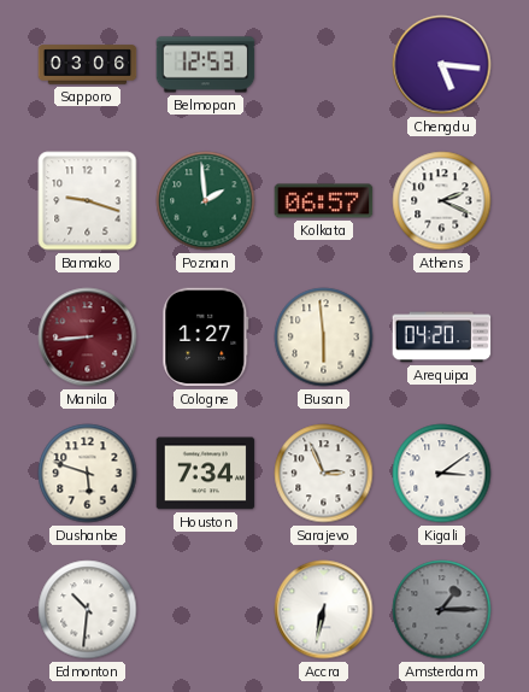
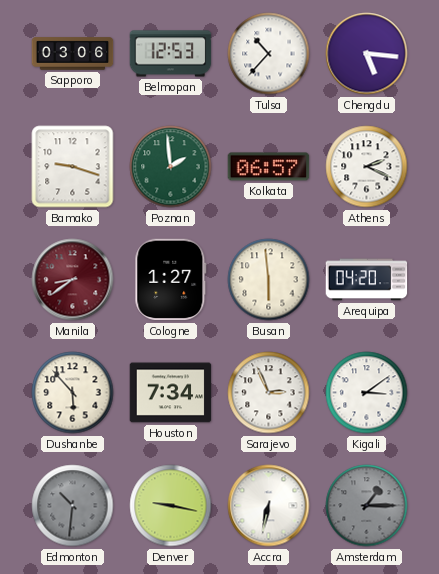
Tulsa: none -> 10:37
Manila: 8:44 -> 8:39
Dushanbe: 5:48 -> 5:53
Edmonton dial: white -> grey
Denver: none -> 9:17
